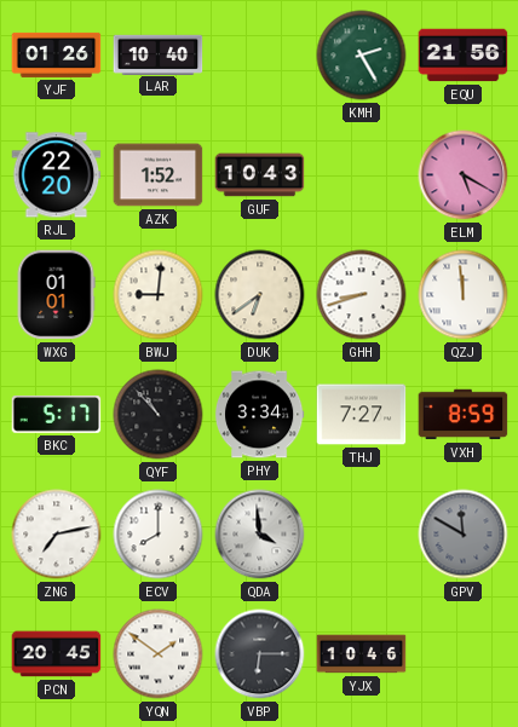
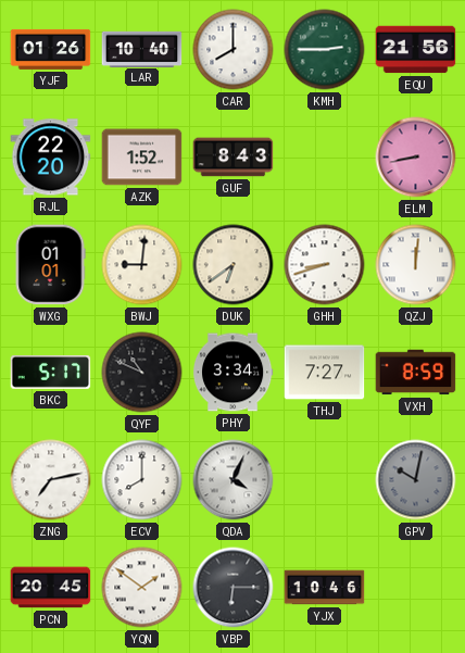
CAR: none -> 8:00
KMH: 2:25 -> 2:45
GUF: 10:43 -> 8:43
ELM: 5:20 -> 8:43
QZJ: 11:59 -> 12:01
QYF: 10:53 -> 10:49
QDA: 3:59 -> 4:04
GPV: 11:50 -> 10:02
